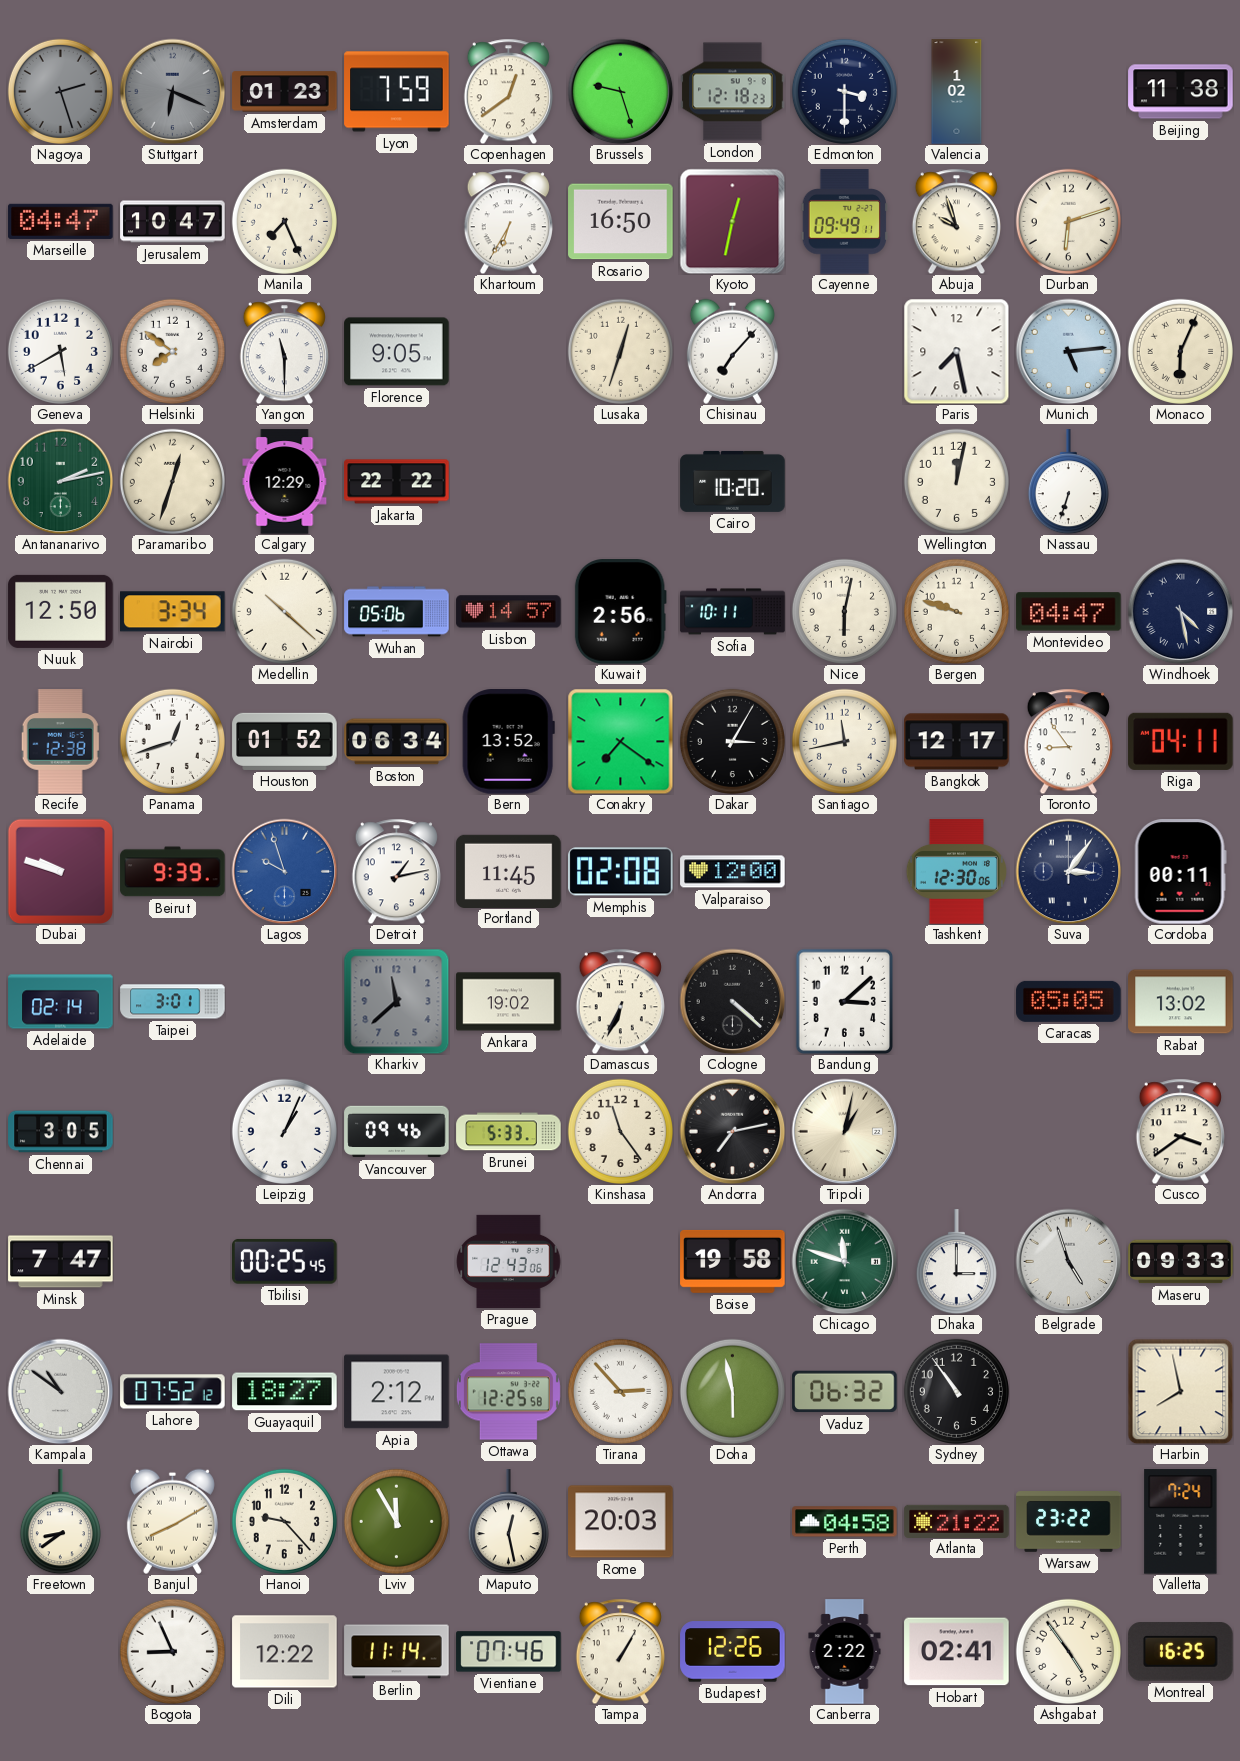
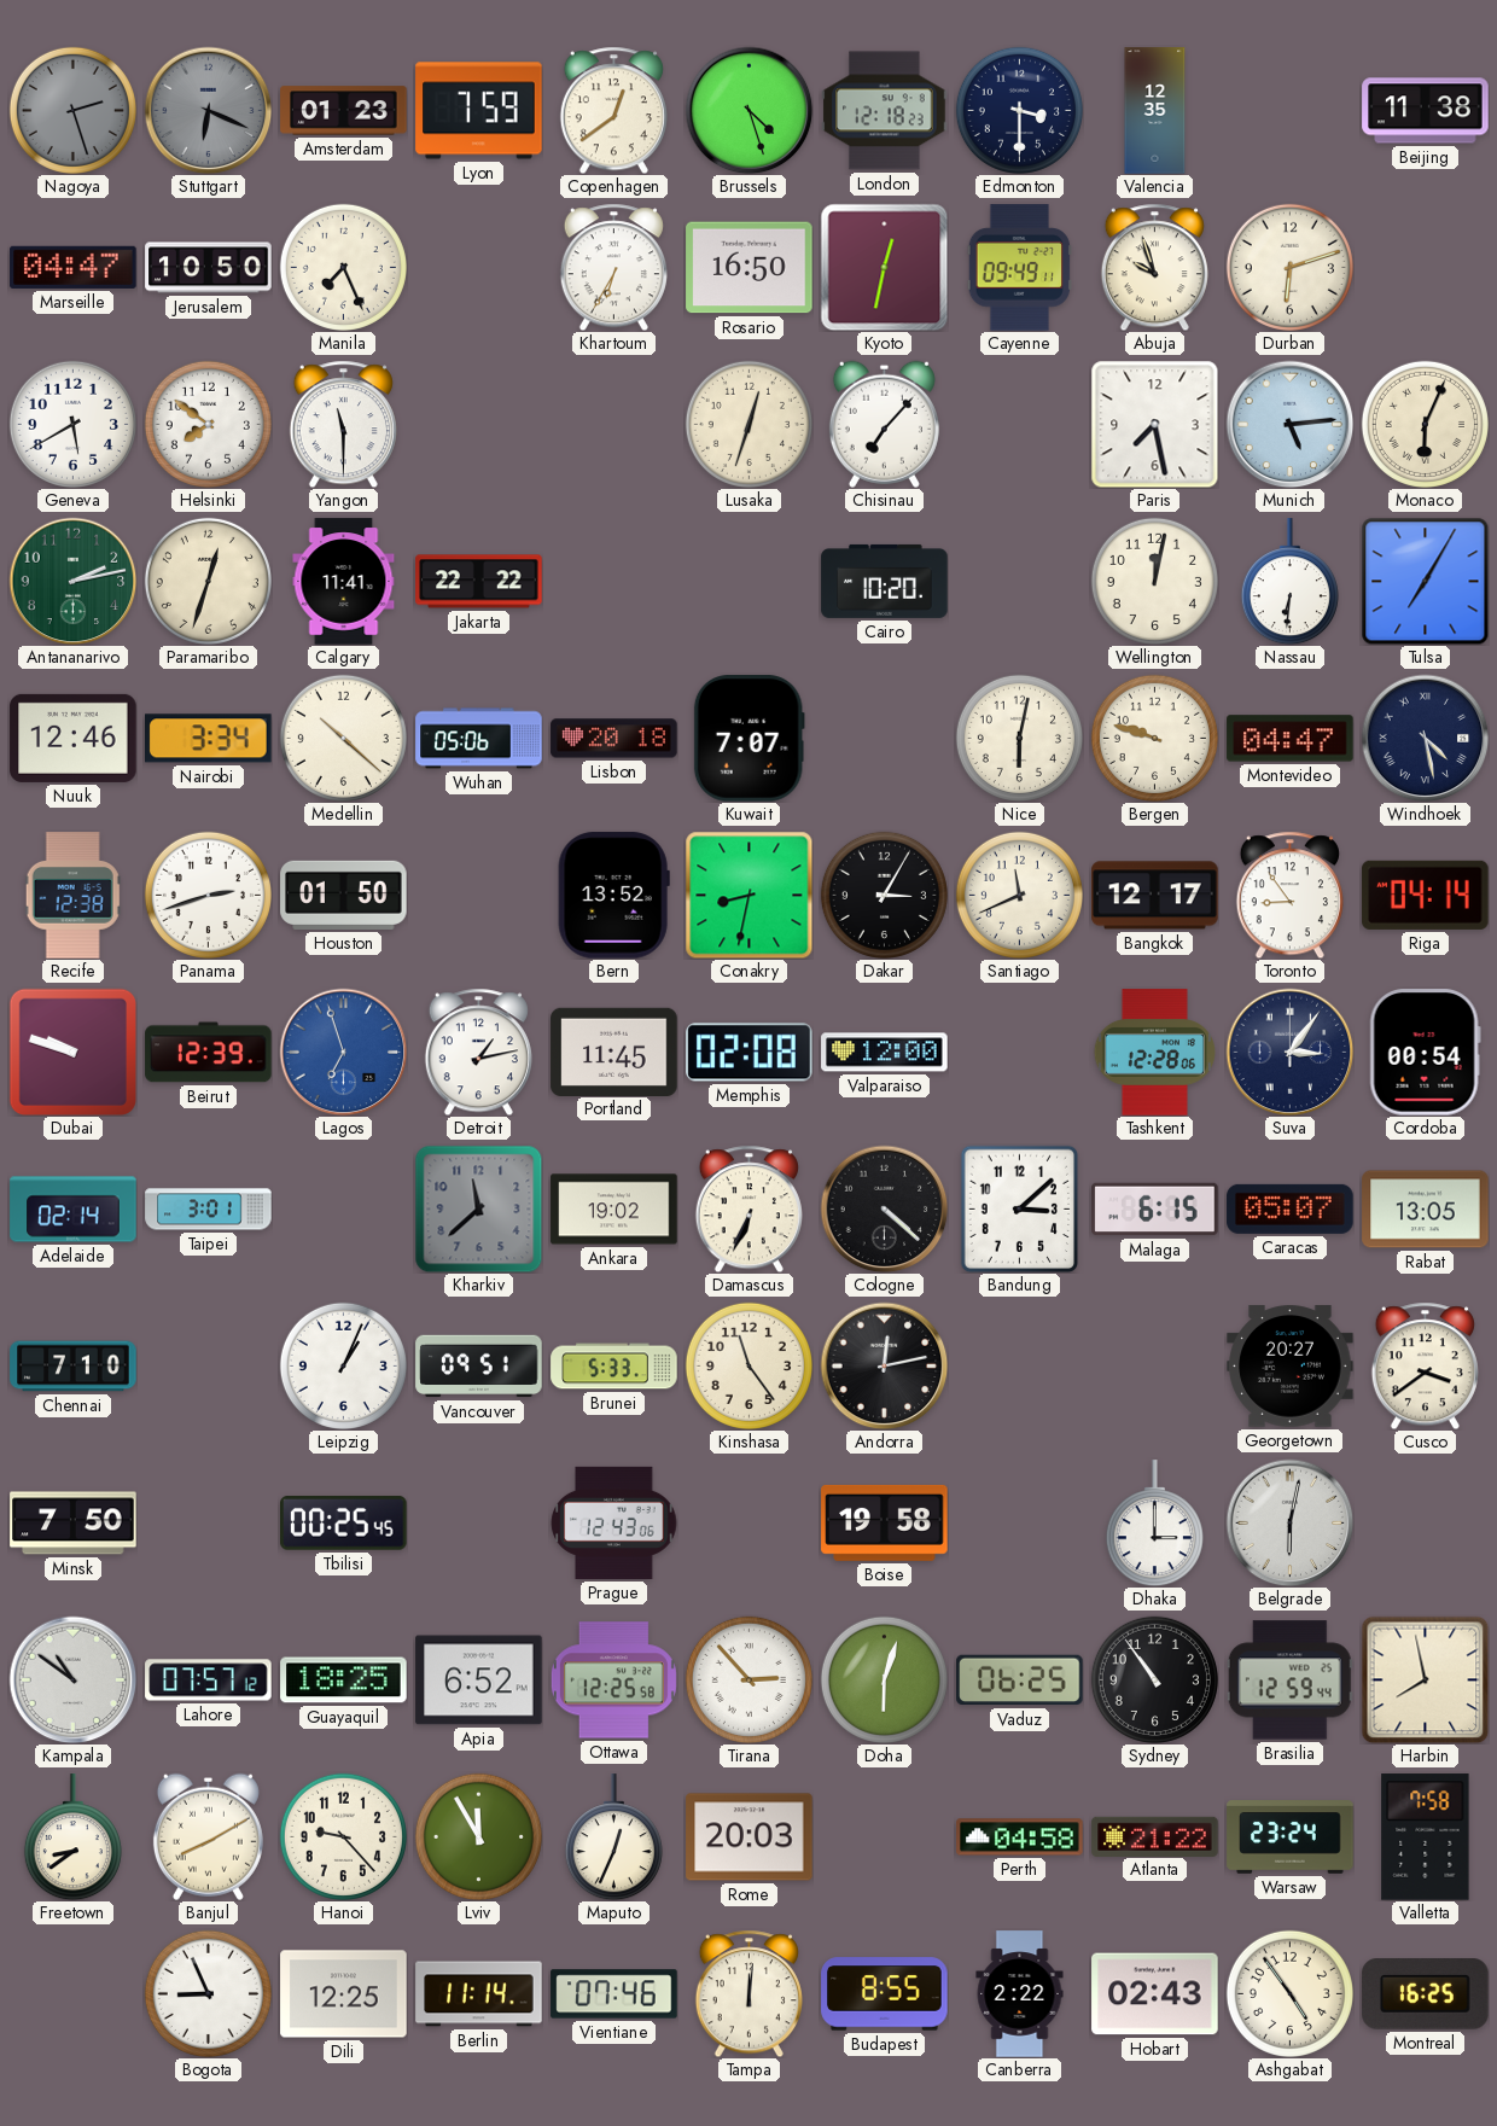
Brussels: 9:27 -> 4:27
Valencia: 1:02 -> 12:35
Jerusalem: 10:47 -> 10:50
Florence: 9:05 -> none
Calgary: 12:29 -> 11:41
Nassau: 6:33 -> 6:31
Tulsa: none -> 7:05
Nuuk: 12:50 -> 12:46
Lisbon: 14:57 -> 20:18
Kuwait: 2:56 -> 7:07
Sofia: 10:11 -> none
Panama: 12:42 -> 2:42
Houston: 01:52 -> 01:50
Boston: 06:34 -> none
Conakry: 7:21 -> 8:32
Santiago: 11:43 -> 11:41
Riga: 04:11 -> 04:14
Beirut: 9:39 -> 12:39
Lagos: 9:57 -> 6:57
Tashkent: 12:30 -> 12:28
Cordoba: 00:11 -> 00:54
Malaga: none -> 6:15
Caracas: 05:05 -> 05:07
Rabat: 13:02 -> 13:05
Chennai: 3:05 -> 7:10
Vancouver: 09:46 -> 09:51
Andorra: 7:13 -> 12:13
Tripoli: 1:02 -> none
Georgetown: none -> 20:27
Minsk: 7:47 -> 7:50
Chicago: 11:48 -> none
Belgrade: 4:57 -> 6:02
Maseru: 09:33 -> none
Lahore: 07:52 -> 07:57
Guayaquil: 18:27 -> 18:25
Apia: 2:12 -> 6:52
Doha: 5:58 -> 6:03
Vaduz: 06:32 -> 06:25
Brasilia: none -> 12:59
Maputo: 12:28 -> 12:34
Warsaw: 23:22 -> 23:24
Valletta: 7:24 -> 7:58
Dili: 12:22 -> 12:25
Tampa: 1:05 -> 12:01
Budapest: 12:26 -> 8:55
Hobart: 02:41 -> 02:43
